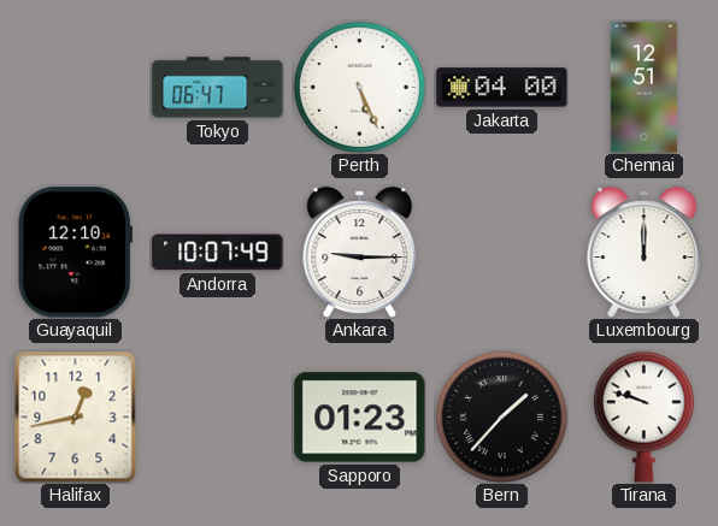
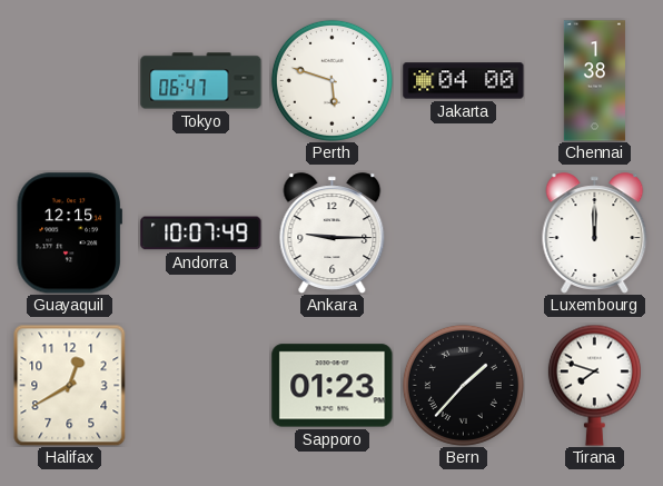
Perth: 5:26 -> 5:48
Chennai: 12:51 -> 1:38
Guayaquil: 12:10 -> 12:15
Halifax: 12:43 -> 12:40
Tirana: 9:48 -> 7:48
